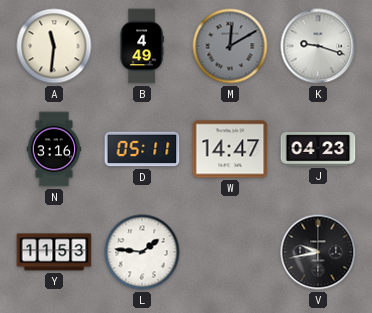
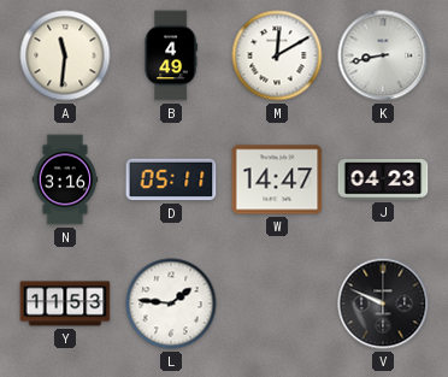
M dial: grey -> white
K: 9:18 -> 8:43
V: 9:43 -> 9:49
